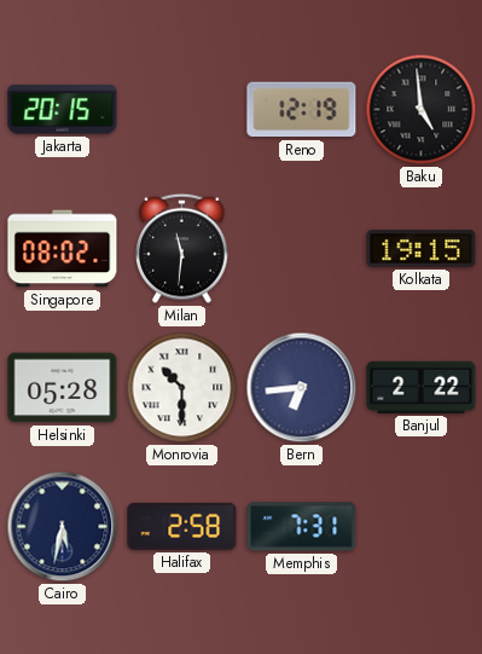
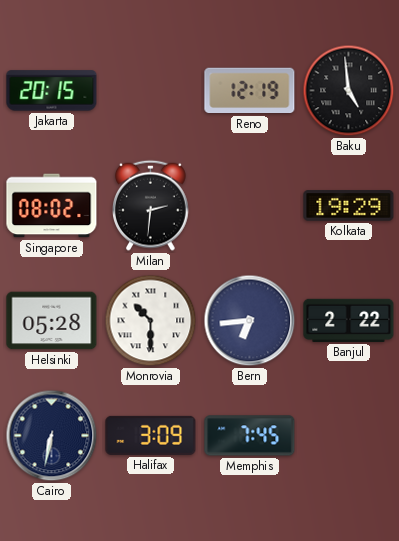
Milan: 11:31 -> 2:31
Kolkata: 19:15 -> 19:29
Cairo: 5:32 -> 6:32
Halifax: 2:58 -> 3:09
Memphis: 7:31 -> 7:45
